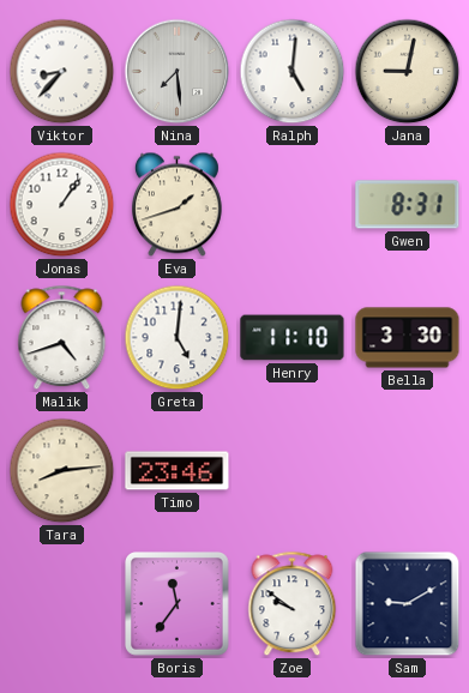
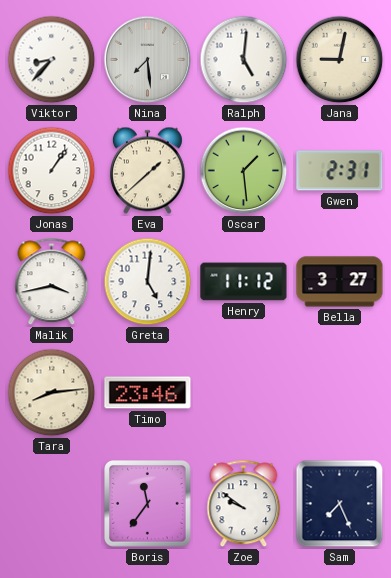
Eva: 1:42 -> 1:38
Oscar: none -> 1:29
Gwen: 8:31 -> 2:31
Malik: 4:42 -> 3:43
Henry: 11:10 -> 11:12
Bella: 3:30 -> 3:27
Sam: 9:10 -> 7:26
